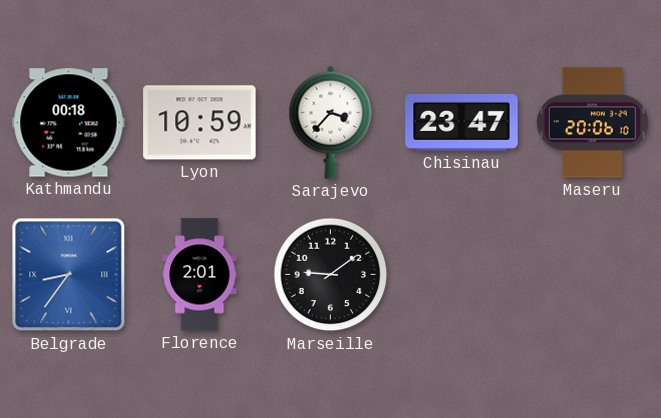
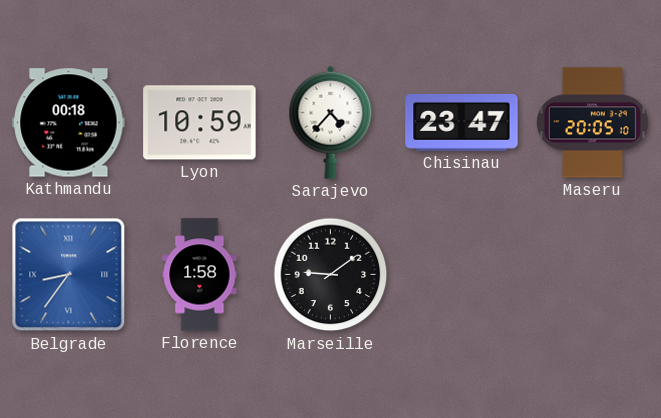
Sarajevo: 3:37 -> 4:37
Maseru: 20:06 -> 20:05
Florence: 2:01 -> 1:58
